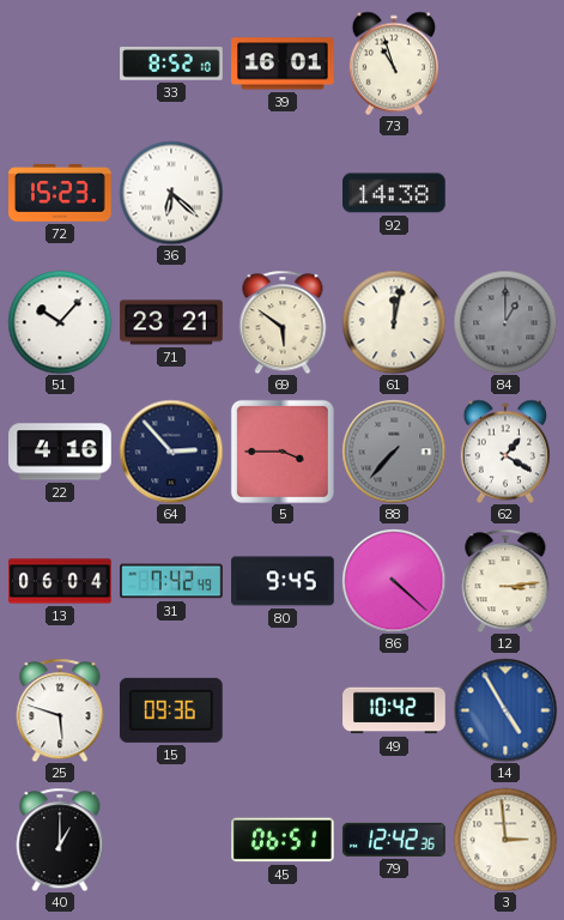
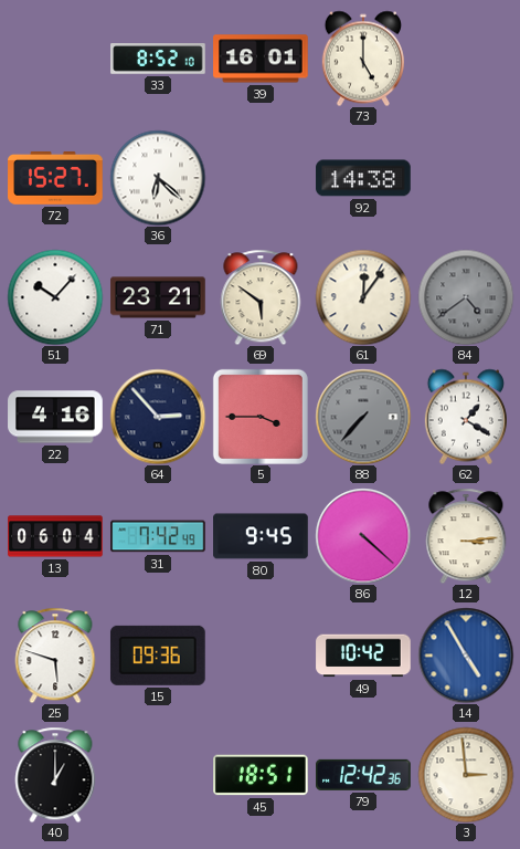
73: 10:57 -> 5:00
72: 15:23 -> 15:27
61: 12:02 -> 12:06
84: 1:00 -> 4:39
45: 06:51 -> 18:51
